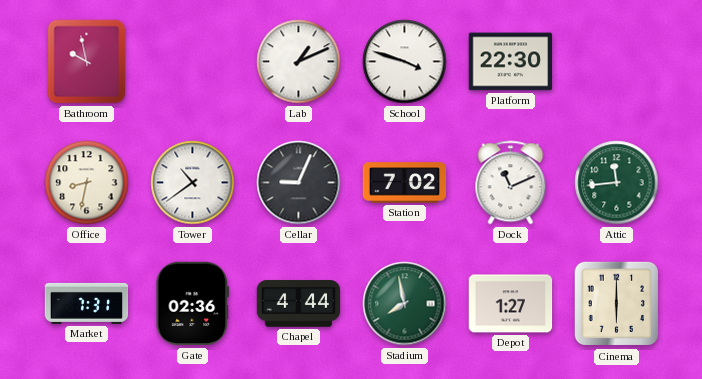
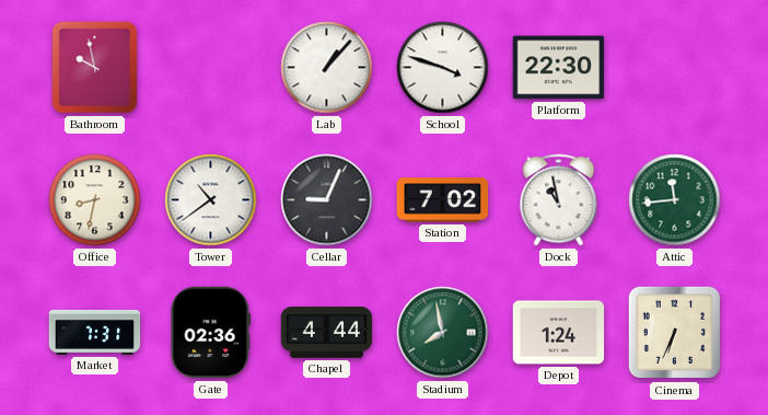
Lab: 1:11 -> 1:07
Dock: 11:11 -> 10:58
Depot: 1:27 -> 1:24
Cinema: 6:00 -> 6:34
